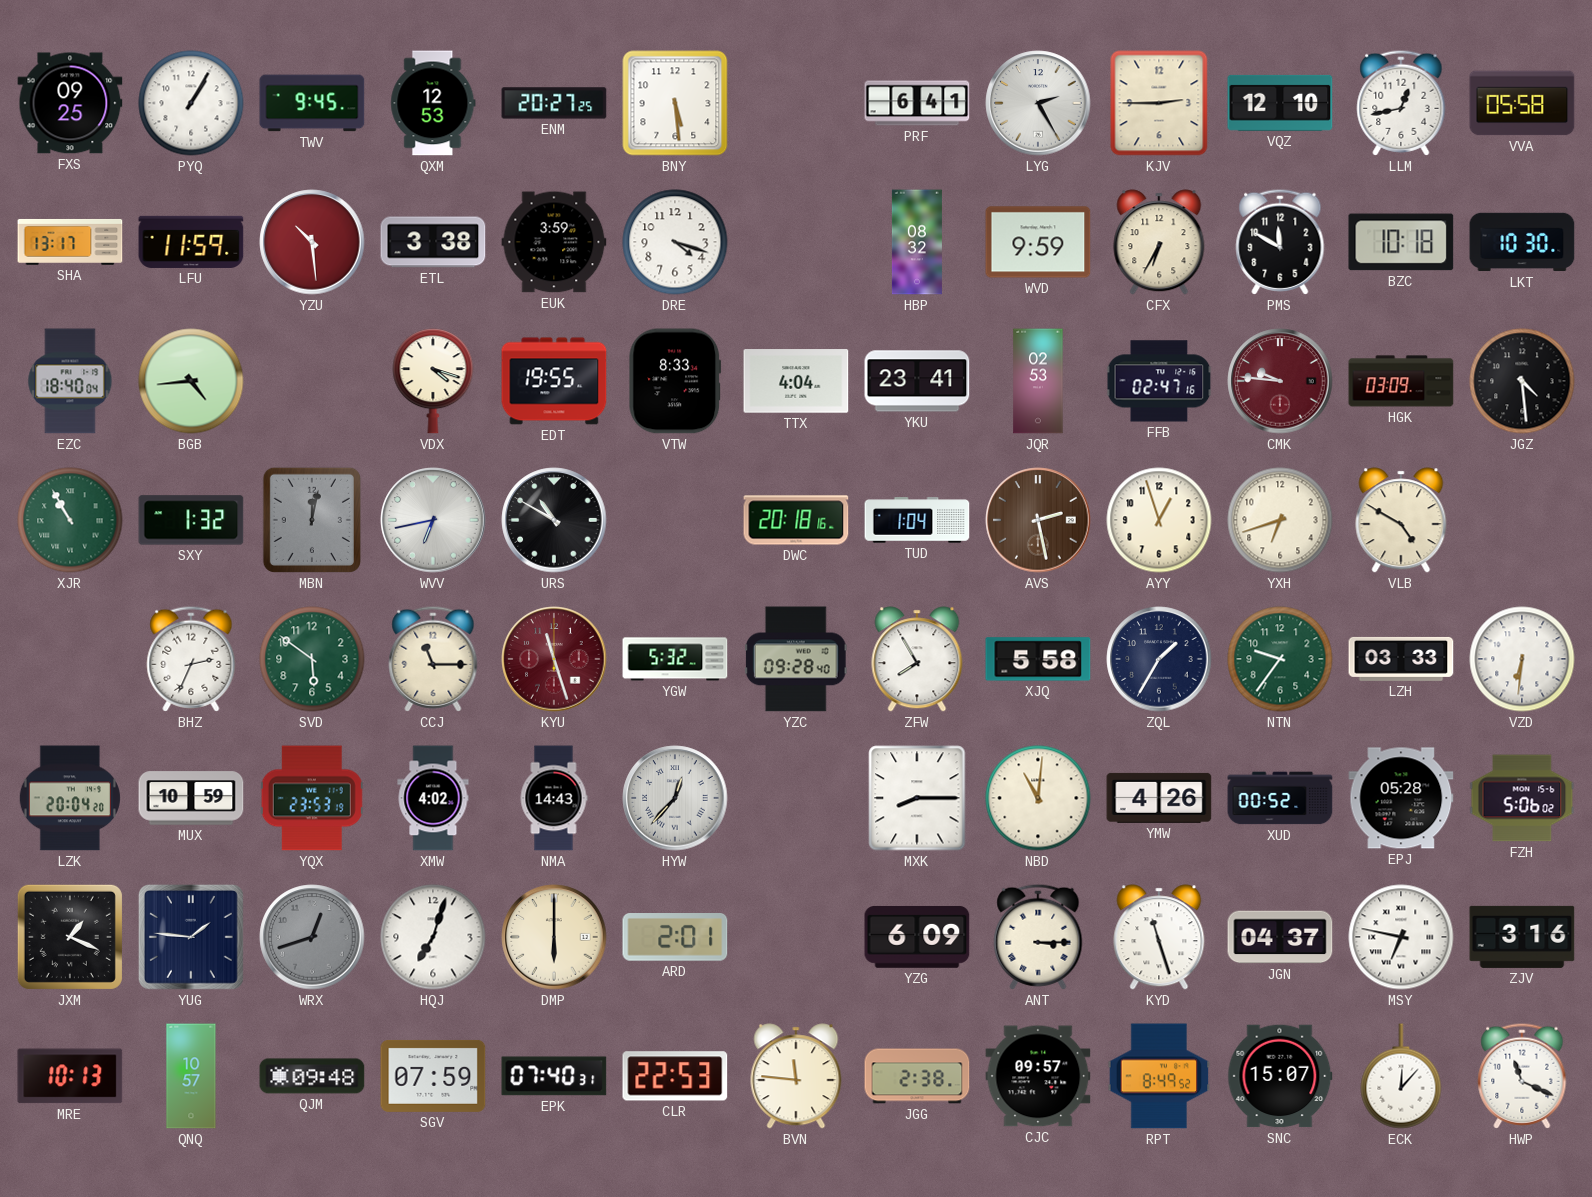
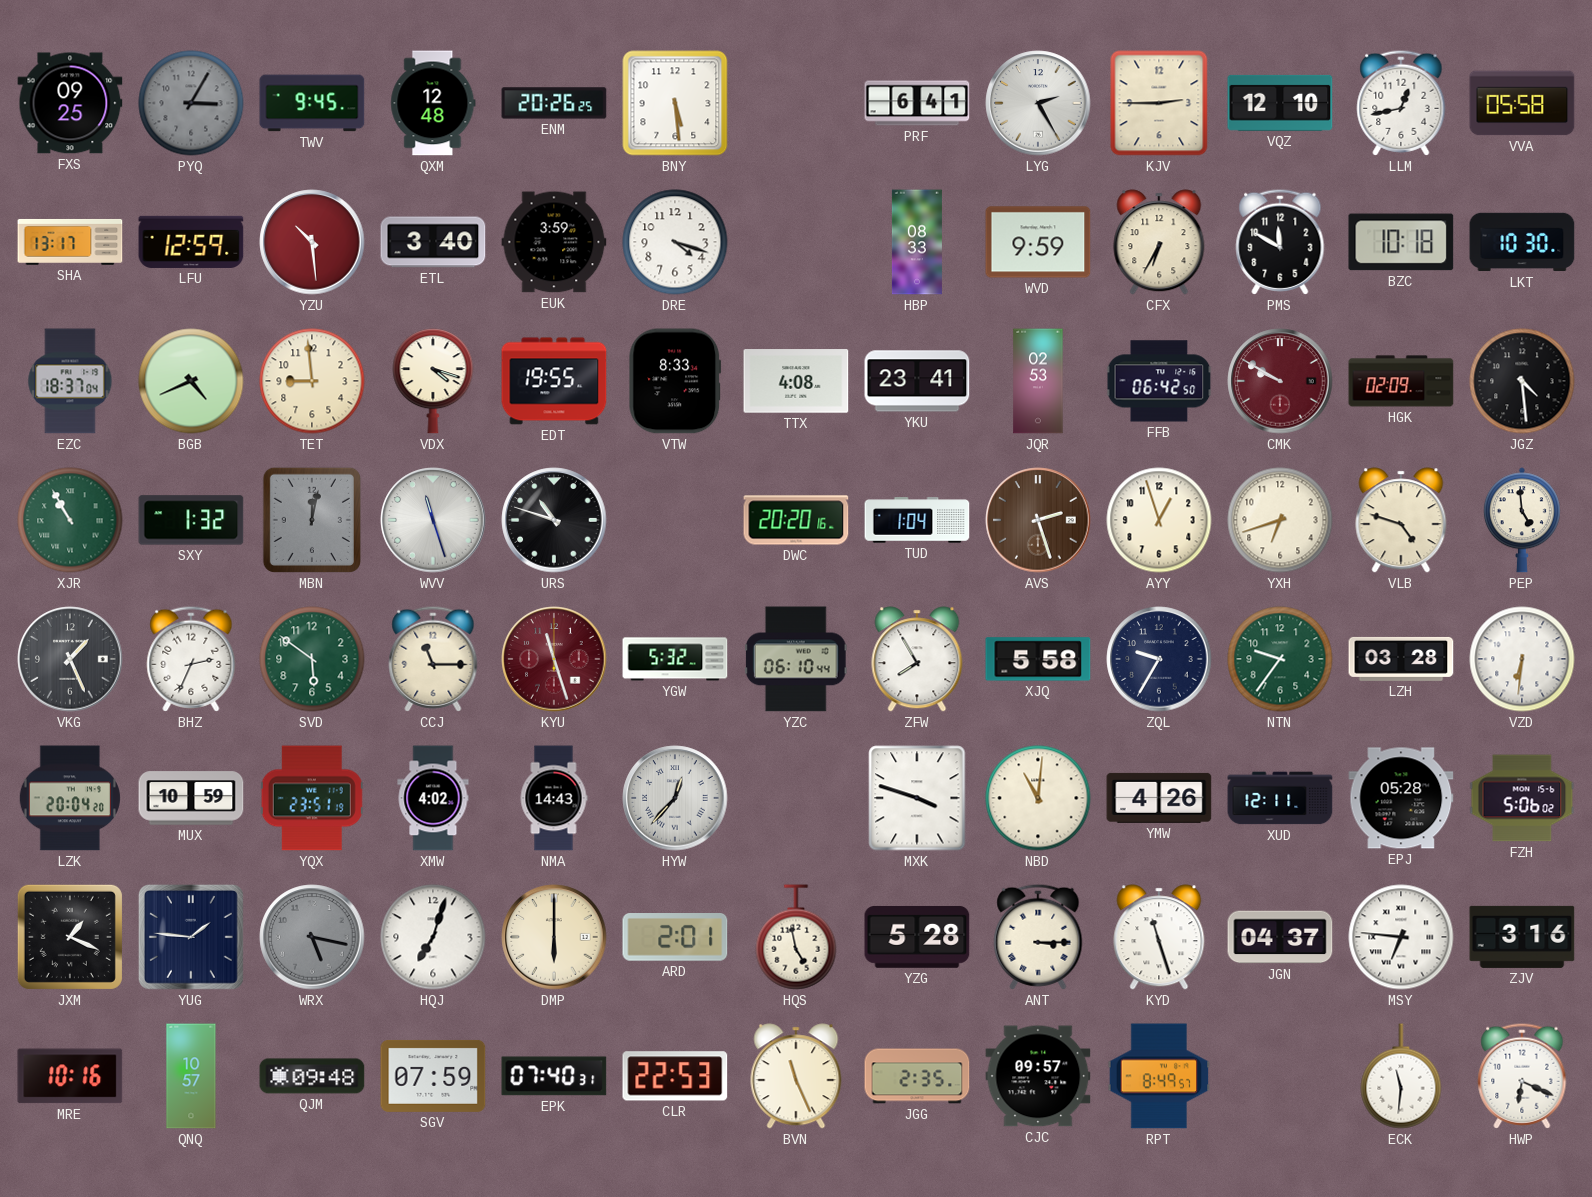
PYQ: 1:05 -> 3:05
PYQ dial: white -> grey
QXM: 12:53 -> 12:48
ENM: 20:27 -> 20:26
LFU: 11:59 -> 12:59
ETL: 3:38 -> 3:40
HBP: 08:32 -> 08:33
EZC: 18:40 -> 18:37
BGB: 4:44 -> 4:41
TET: none -> 8:59
TTX: 4:04 -> 4:08
FFB: 02:47 -> 06:42
CMK: 9:46 -> 9:50
HGK: 03:09 -> 02:09
WVV: 6:43 -> 11:27
URS: 10:50 -> 10:48
DWC: 20:18 -> 20:20
AVS: 2:28 -> 2:27
VLB: 4:50 -> 4:48
PEP: none -> 4:59
VKG: none -> 1:26
YZC: 09:28 -> 06:10
ZQL: 1:35 -> 9:35
LZH: 03:33 -> 03:28
YQX: 23:53 -> 23:51
MXK: 8:15 -> 3:48
XUD: 00:52 -> 12:11
WRX: 12:42 -> 5:17
HQS: none -> 4:58
YZG: 6:09 -> 5:28
MSY: 6:47 -> 6:46
MRE: 10:13 -> 10:16
BVN: 11:46 -> 11:26
JGG: 2:38 -> 2:35
RPT: 8:49:52 -> 8:49:57
SNC: 15:07 -> none
ECK: 12:07 -> 11:31
HWP: 11:19 -> 6:19
